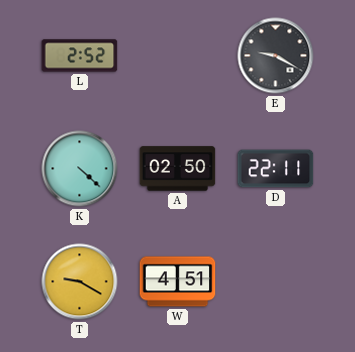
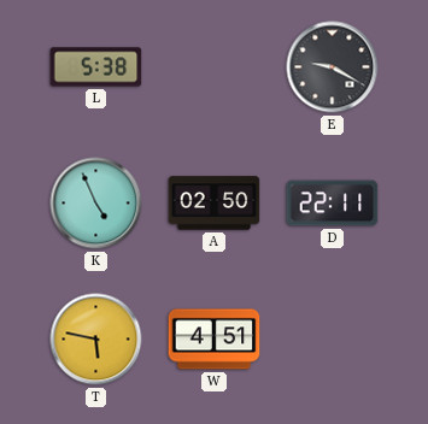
L: 2:52 -> 5:38
K: 4:22 -> 4:56
T: 9:20 -> 5:47
